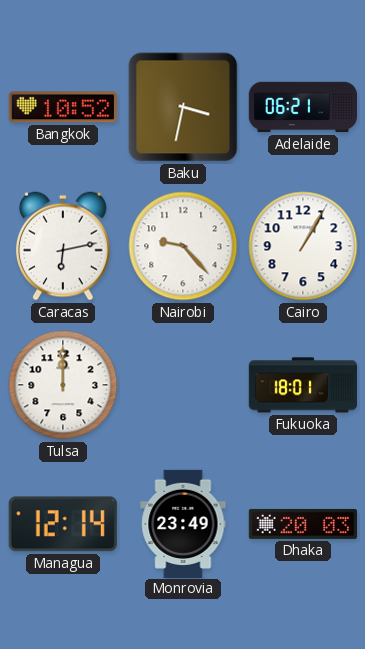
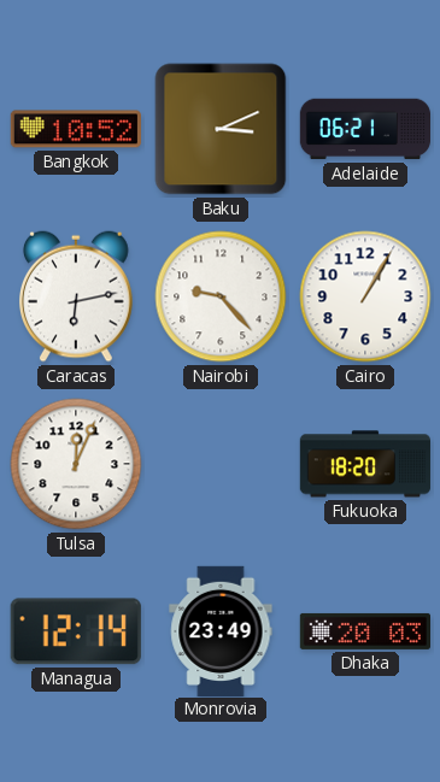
Baku: 3:32 -> 3:11
Tulsa: 12:00 -> 12:04
Fukuoka: 18:01 -> 18:20
